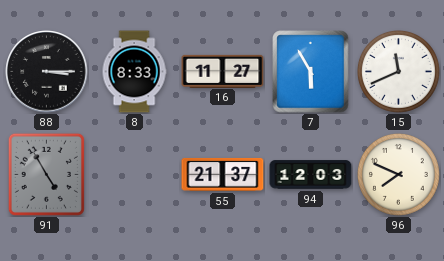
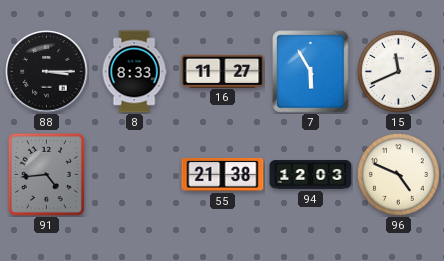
91: 4:55 -> 4:44
55: 21:37 -> 21:38
96: 7:49 -> 4:49
